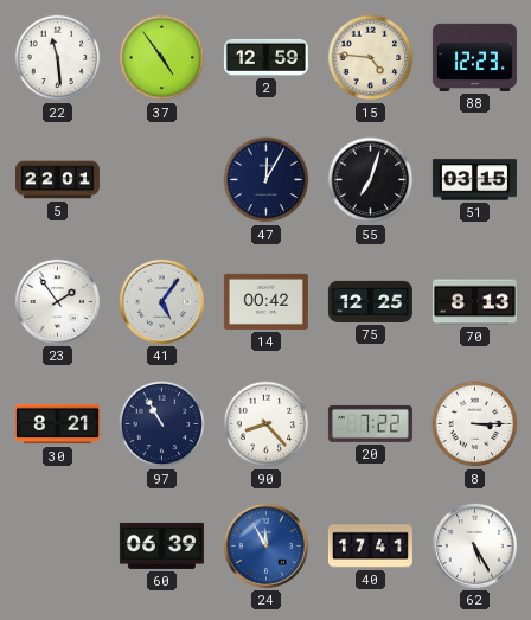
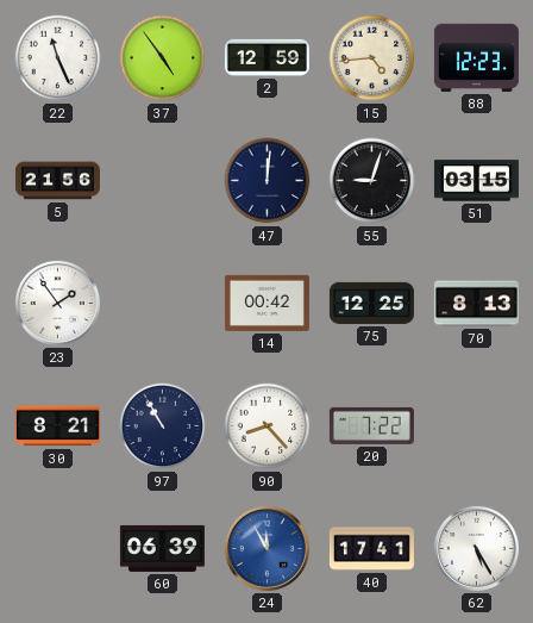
22: 11:29 -> 11:26
15: 4:46 -> 4:44
5: 22:01 -> 21:56
47: 12:05 -> 12:01
55: 7:03 -> 9:03
41: 5:06 -> none
8: 3:15 -> none
